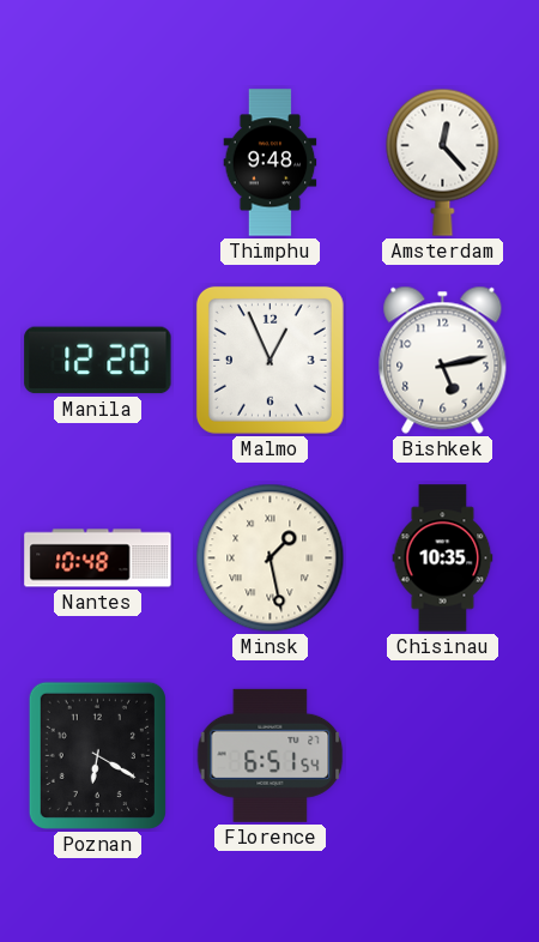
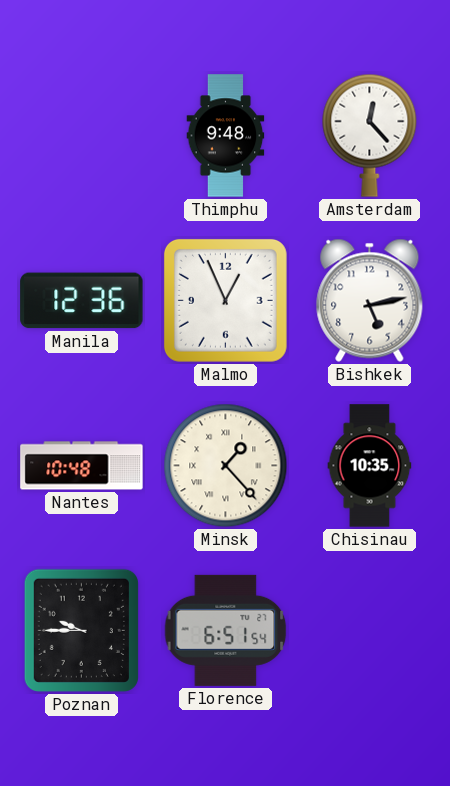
Manila: 12:20 -> 12:36
Minsk: 1:28 -> 1:23
Poznan: 6:20 -> 9:45
